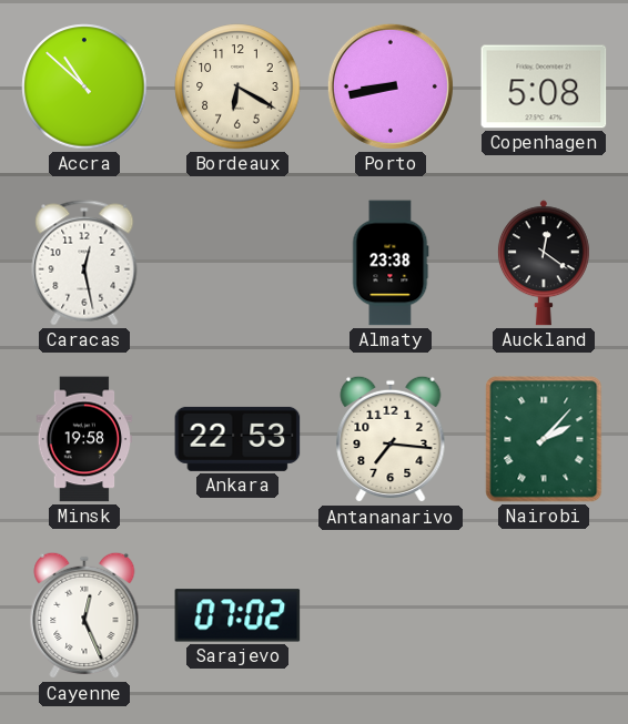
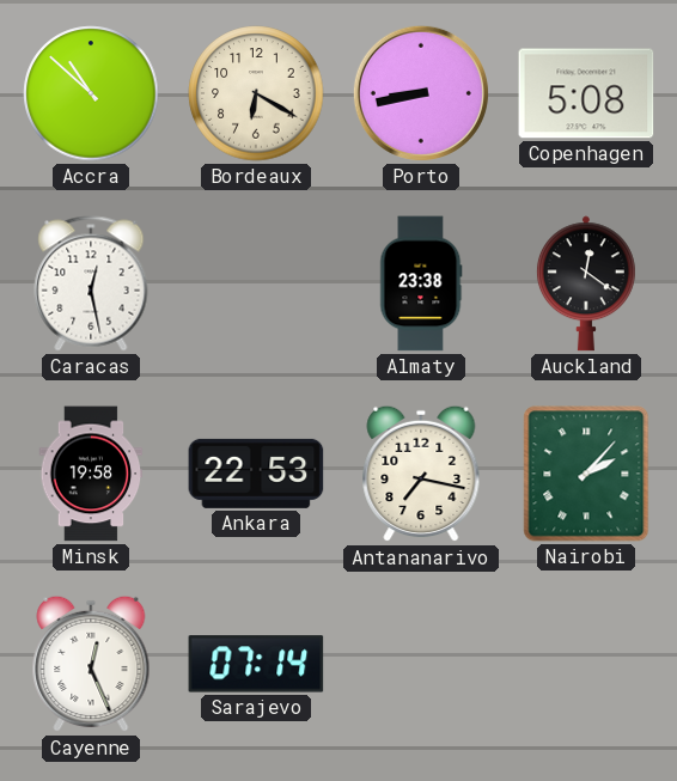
Antananarivo: 7:16 -> 7:17
Sarajevo: 07:02 -> 07:14
